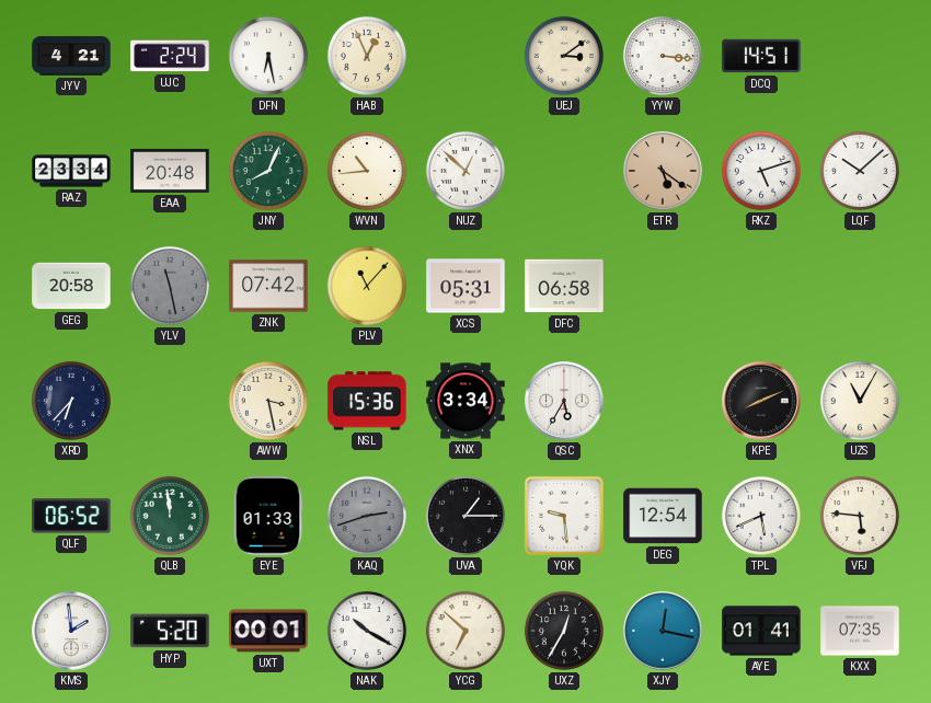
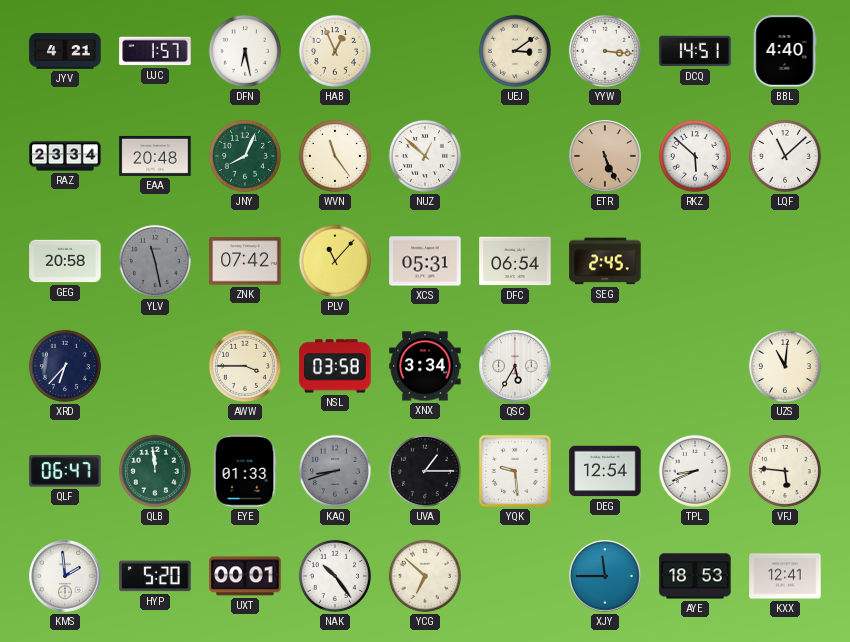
UJC: 2:24 -> 1:57
BBL: none -> 4:40
WVN: 10:44 -> 11:24
ETR: 5:21 -> 5:26
RKZ: 5:12 -> 5:52
LQF: 10:08 -> 11:08
DFC: 06:58 -> 06:54
SEG: none -> 2:45
AWW: 3:28 -> 3:45
NSL: 15:36 -> 03:58
KPE: 8:11 -> none
UZS: 11:05 -> 11:01
QLF: 06:52 -> 06:47
KAQ: 2:42 -> 8:42
TPL: 5:41 -> 8:41
NAK: 10:20 -> 10:24
UXZ: 12:35 -> none
XJY: 12:17 -> 11:45
AYE: 01:41 -> 18:53
KXX: 07:35 -> 12:41
